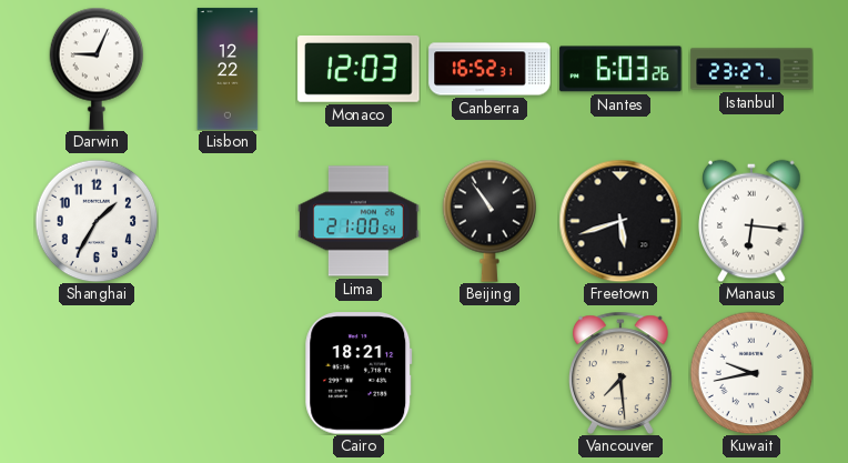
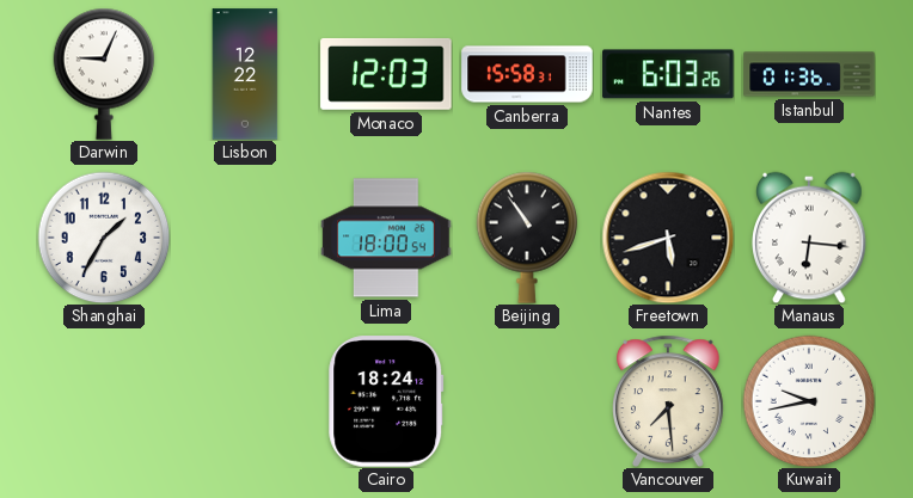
Canberra: 16:52 -> 15:58
Istanbul: 23:27 -> 01:36
Lima: 21:00 -> 18:00
Cairo: 18:21 -> 18:24
